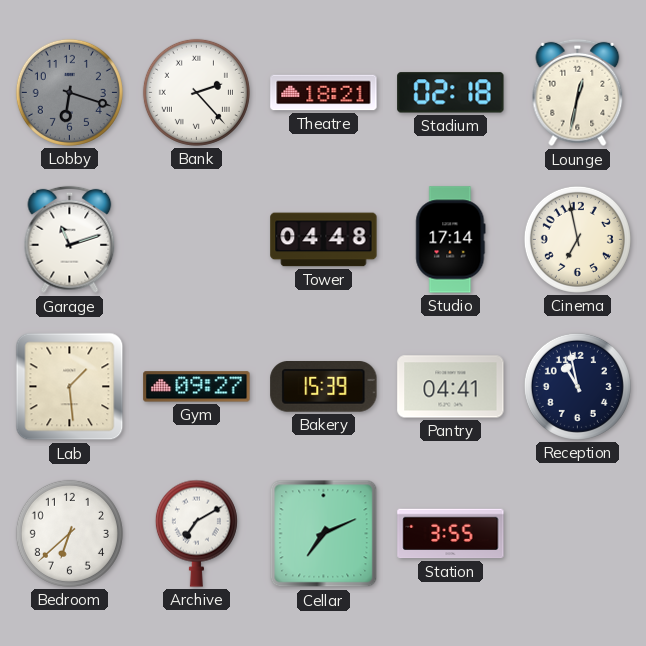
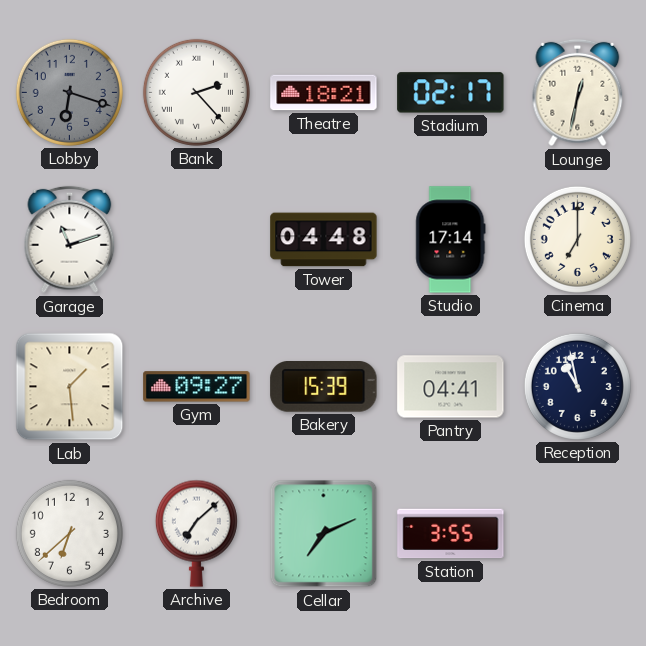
Stadium: 02:18 -> 02:17
Cinema: 6:58 -> 7:00
Archive: 7:10 -> 7:08
